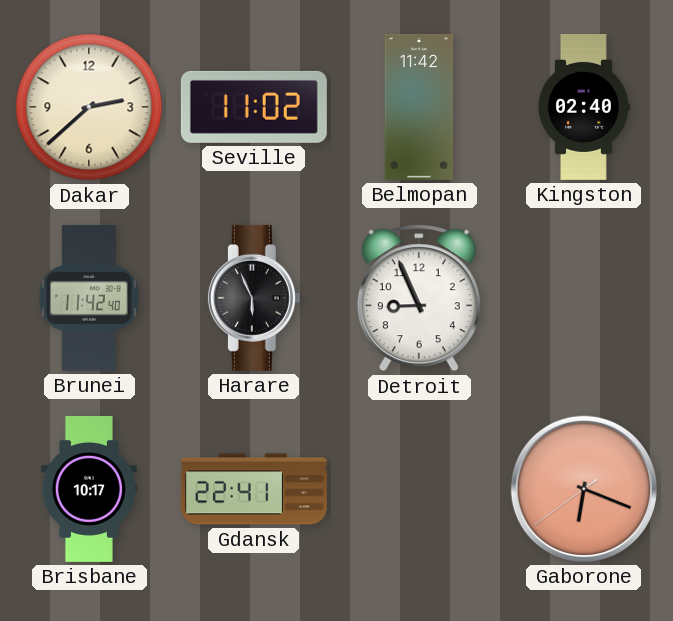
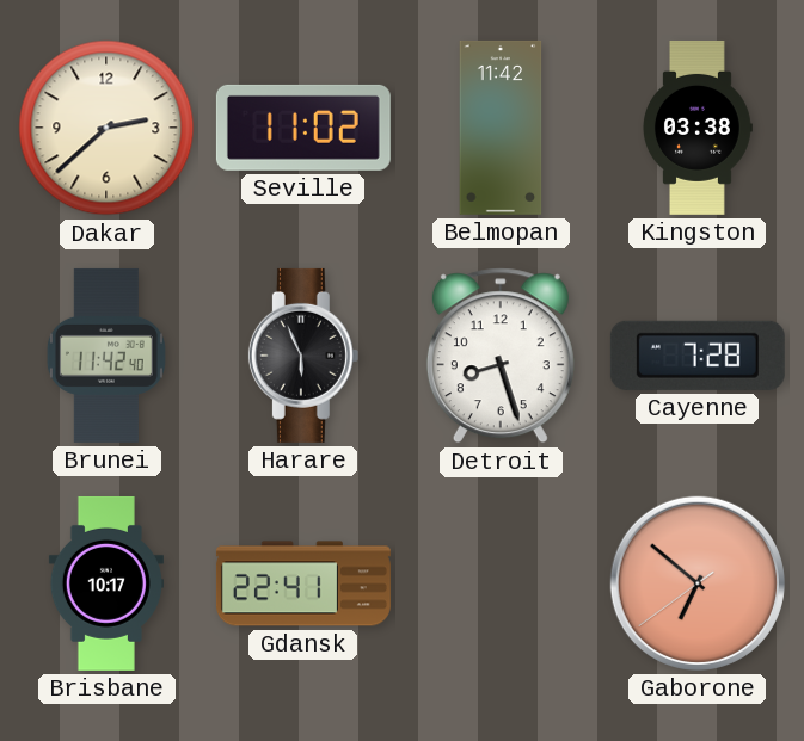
Kingston: 02:40 -> 03:38
Detroit: 8:56 -> 8:27
Cayenne: none -> 7:28
Gaborone: 6:18 -> 6:51
